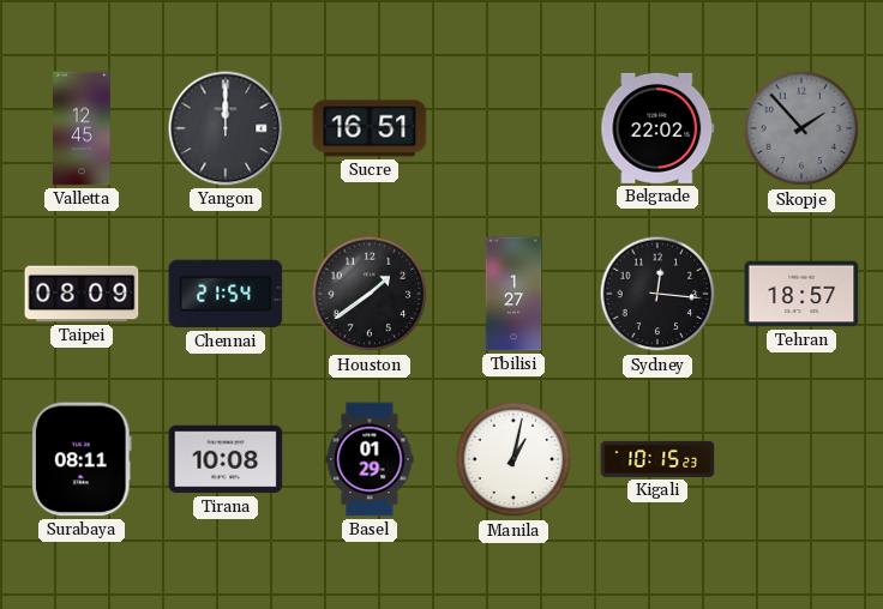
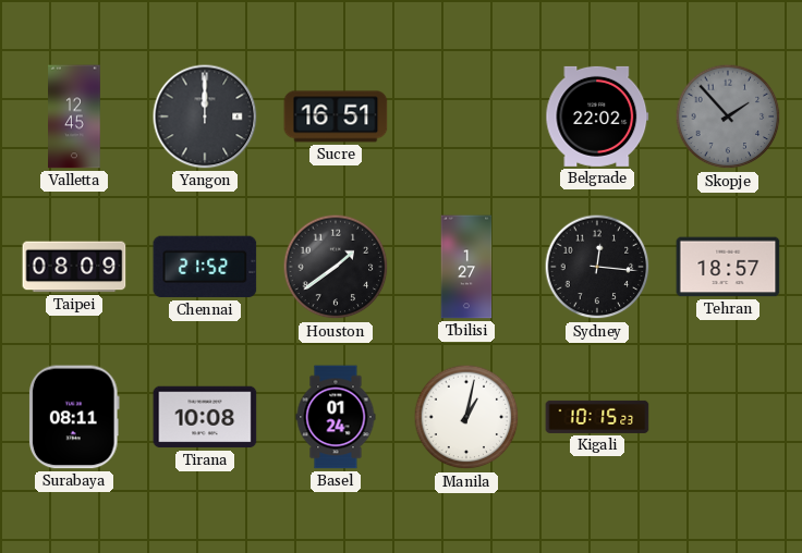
Chennai: 21:54 -> 21:52
Basel: 01:29 -> 01:24
